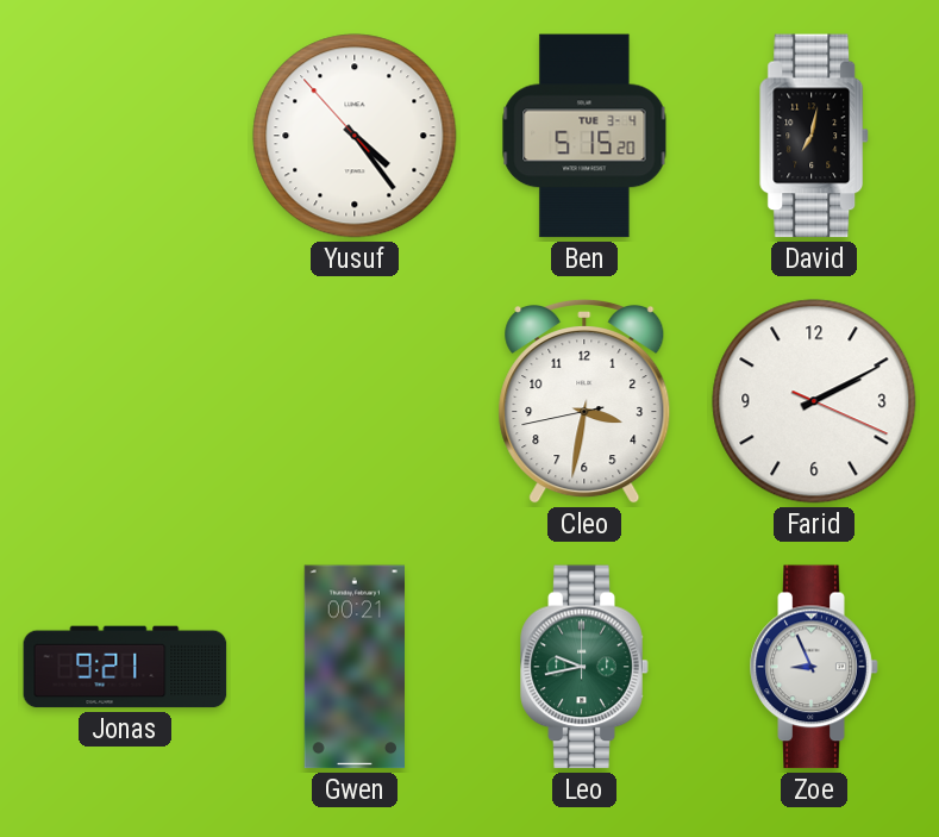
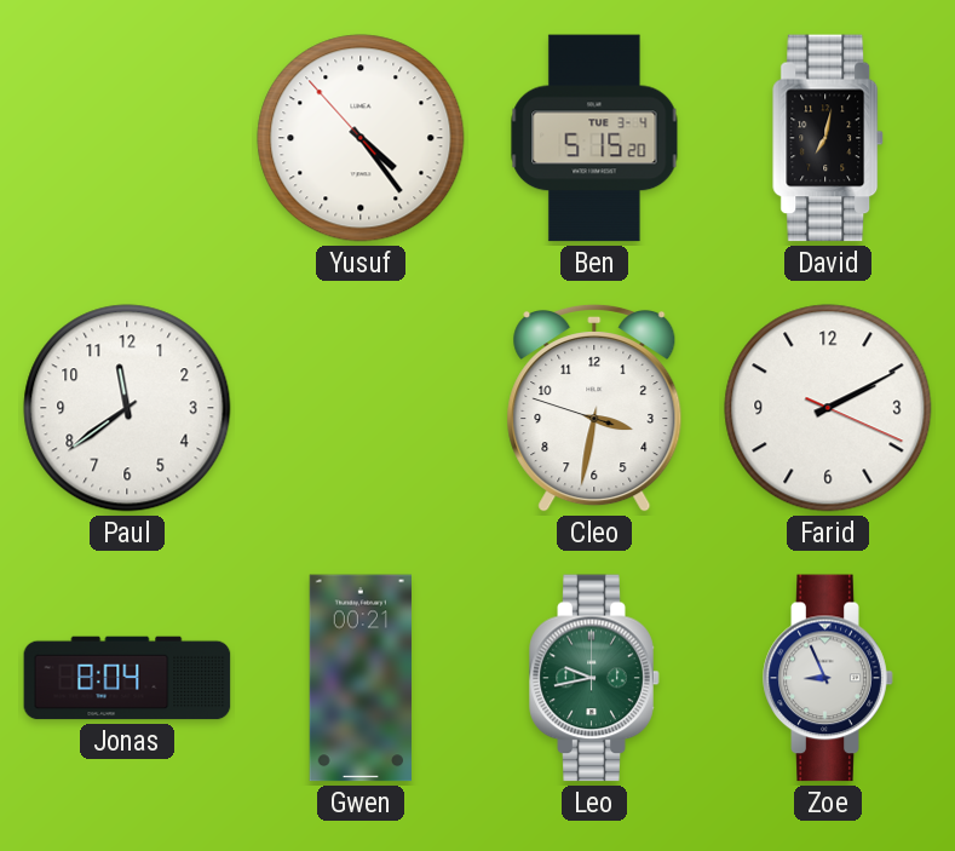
Paul: none -> 11:39
Cleo: 3:31:43 -> 3:31:48
Jonas: 9:21 -> 8:04
